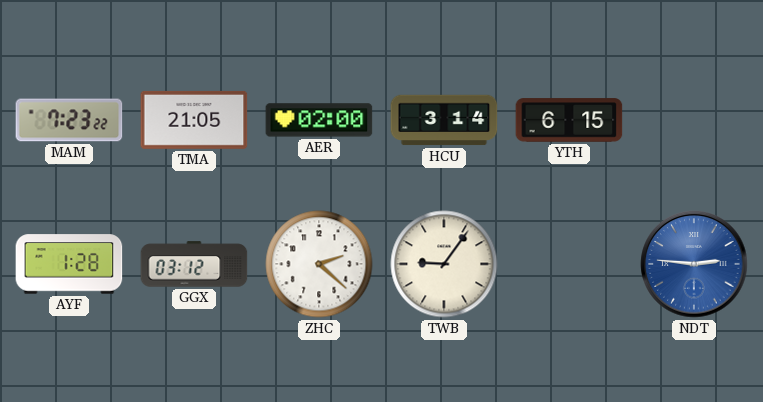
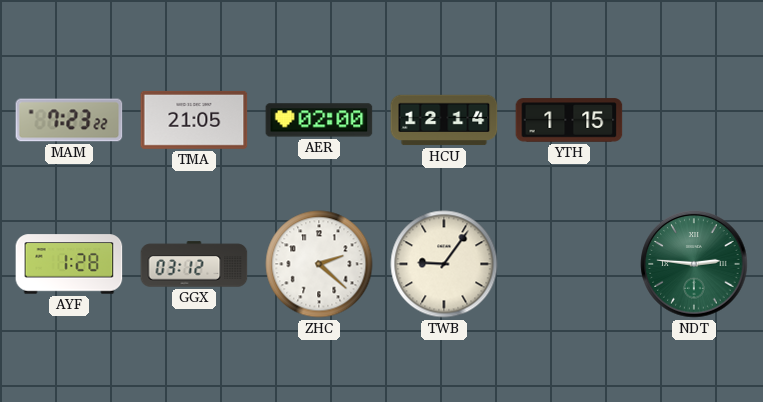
HCU: 3:14 -> 12:14
YTH: 6:15 -> 1:15
NDT dial: blue -> green
